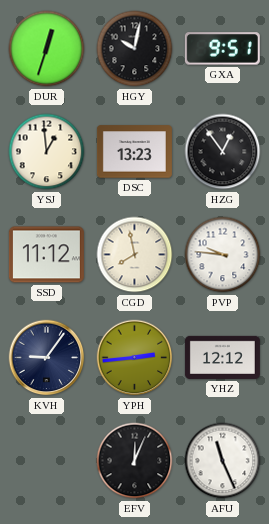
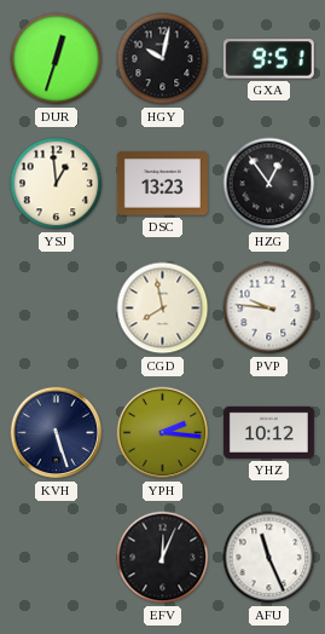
SSD: 11:12 -> none
KVH: 9:06 -> 5:27
YPH: 2:44 -> 2:16
YHZ: 12:12 -> 10:12
